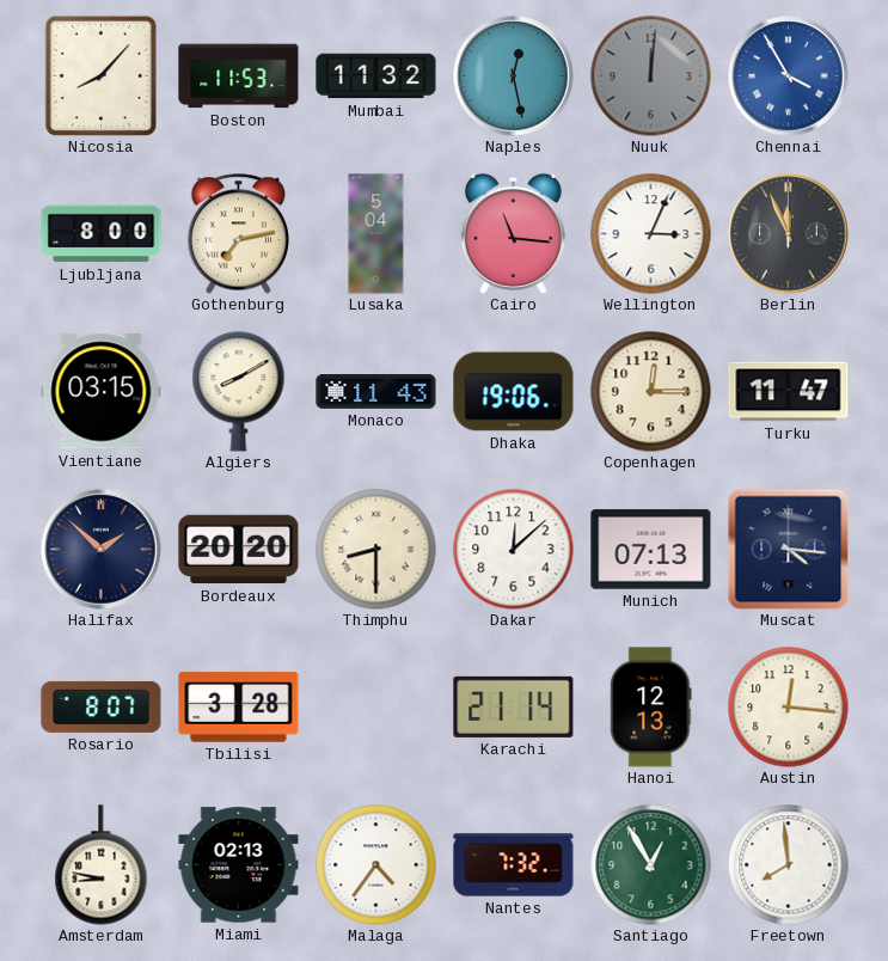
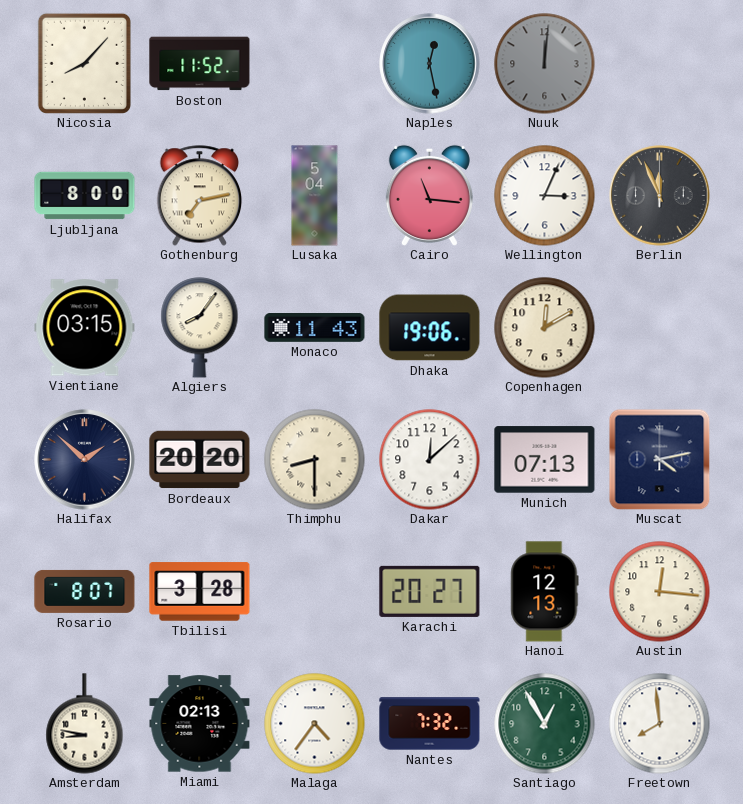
Boston: 11:53 -> 11:52
Mumbai: 11:32 -> none
Chennai: 3:55 -> none
Algiers: 8:10 -> 8:06
Copenhagen: 12:15 -> 12:10
Turku: 11:47 -> none
Muscat: 4:16 -> 4:13
Karachi: 21:14 -> 20:27
